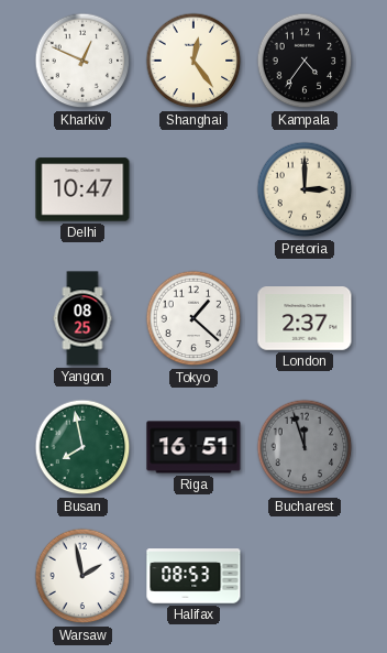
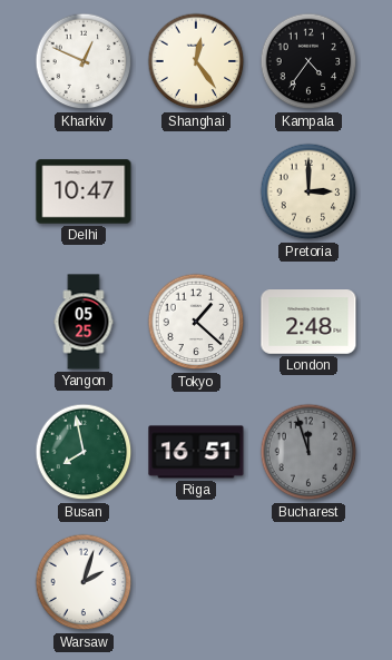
Yangon: 08:25 -> 05:25
London: 2:37 -> 2:48
Warsaw: 1:58 -> 2:03
Halifax: 08:53 -> none
